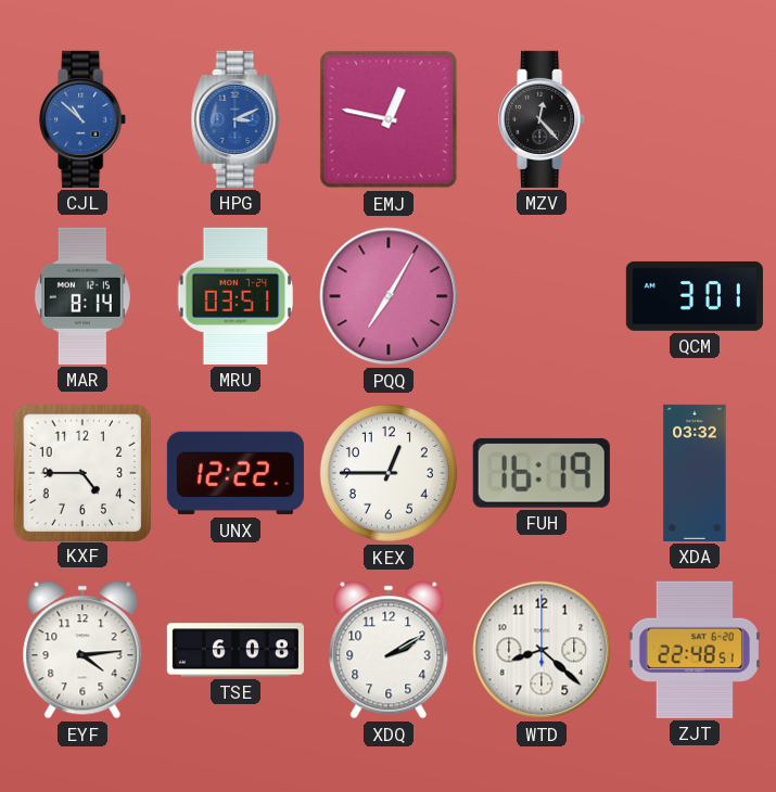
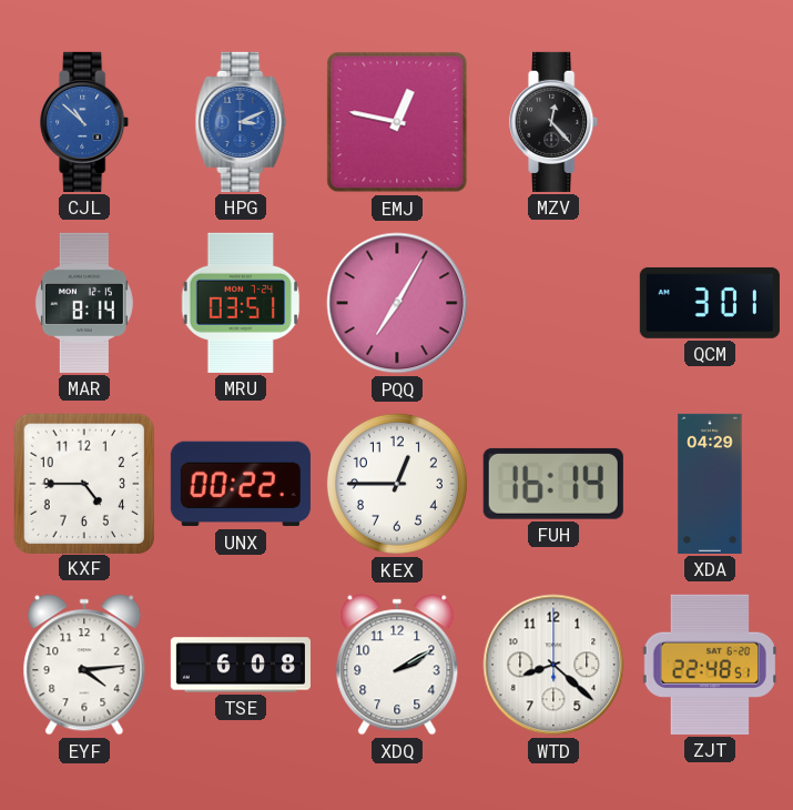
UNX: 12:22 -> 00:22
FUH: 16:19 -> 16:14
XDA: 03:32 -> 04:29
